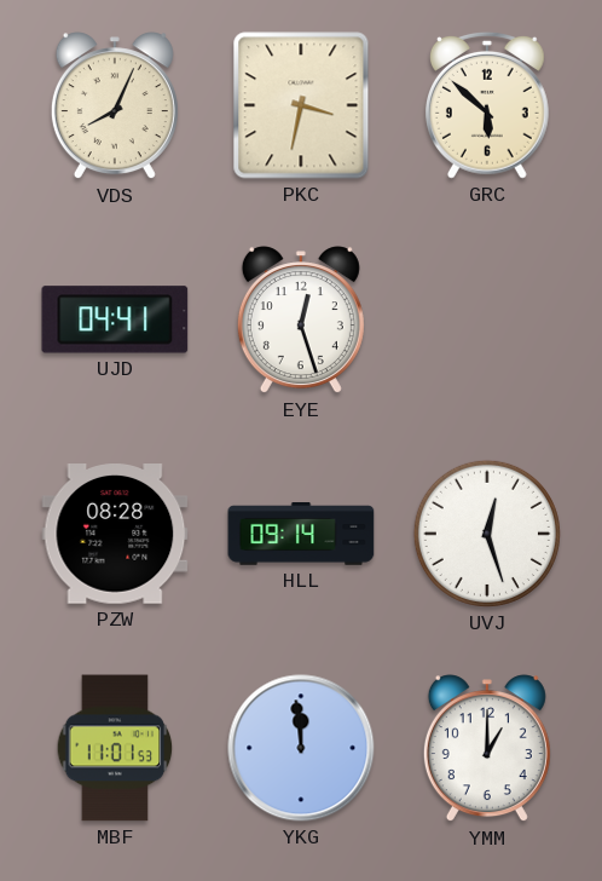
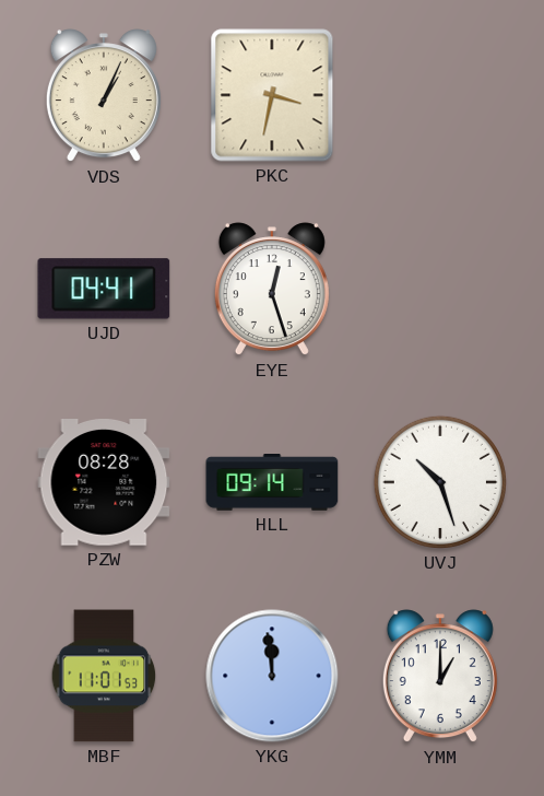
VDS: 8:04 -> 1:04
GRC: 5:52 -> none
UVJ: 12:27 -> 10:27
